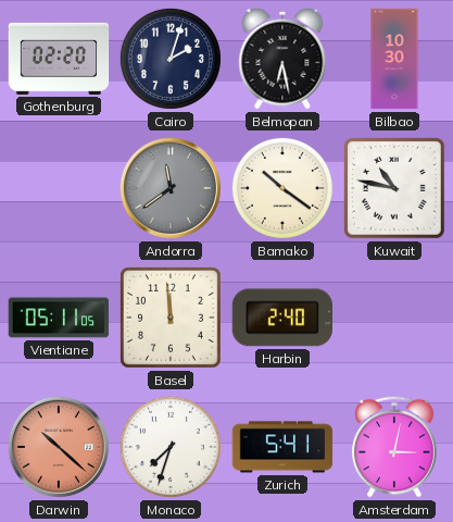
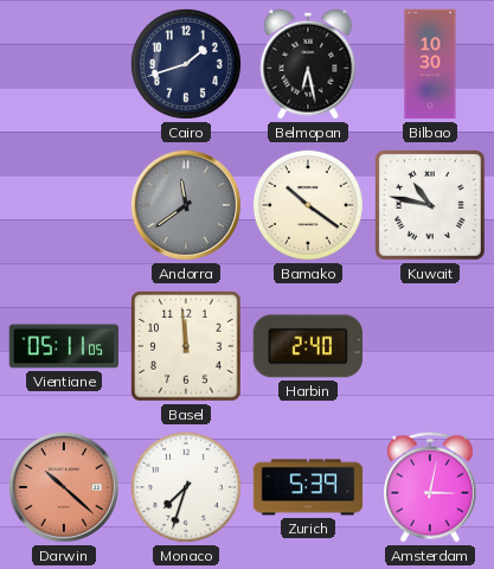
Gothenburg: 02:20 -> none
Cairo: 2:03 -> 1:42
Zurich: 5:41 -> 5:39
